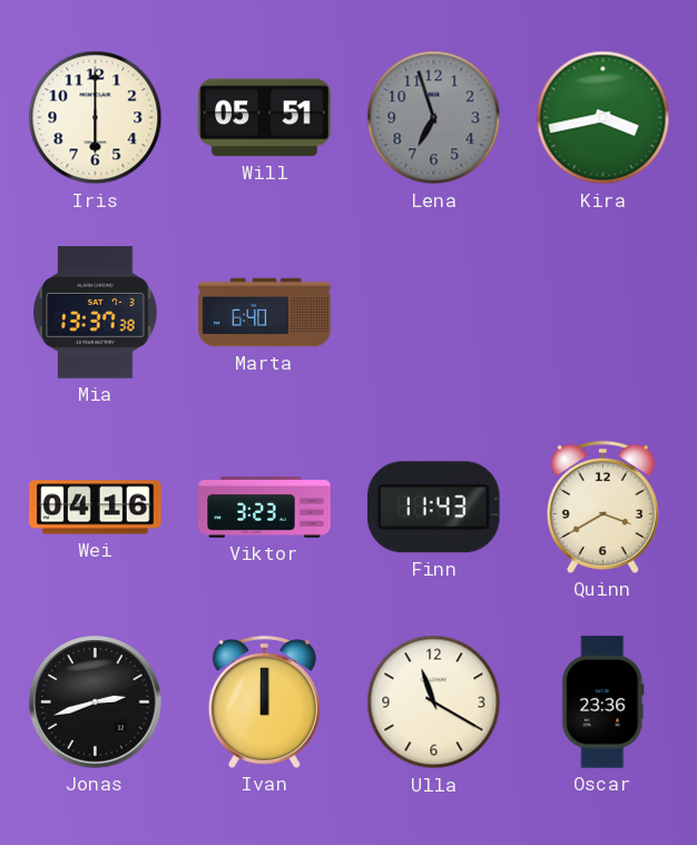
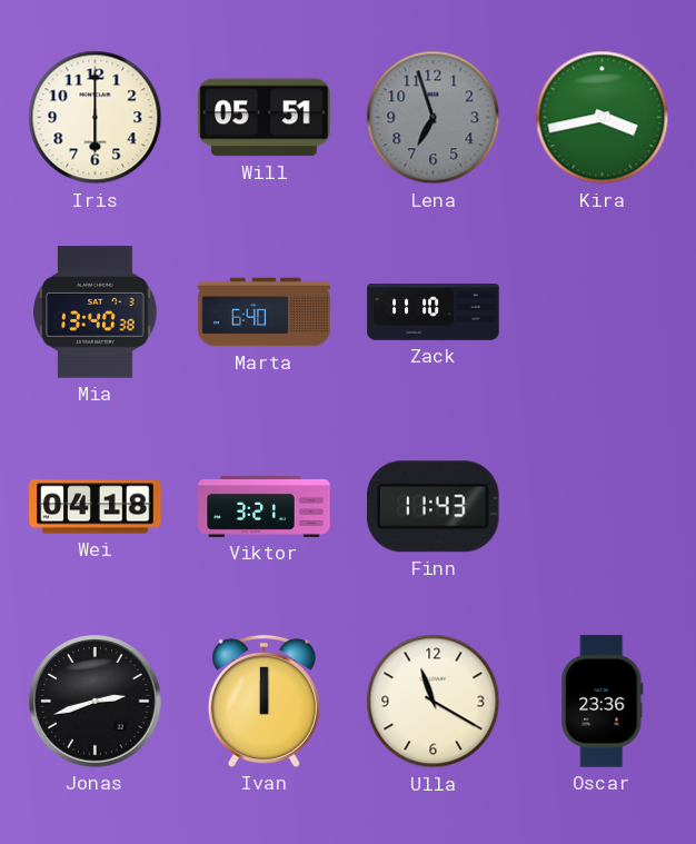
Mia: 13:37 -> 13:40
Zack: none -> 11:10
Wei: 04:16 -> 04:18
Viktor: 3:23 -> 3:21
Quinn: 3:40 -> none
